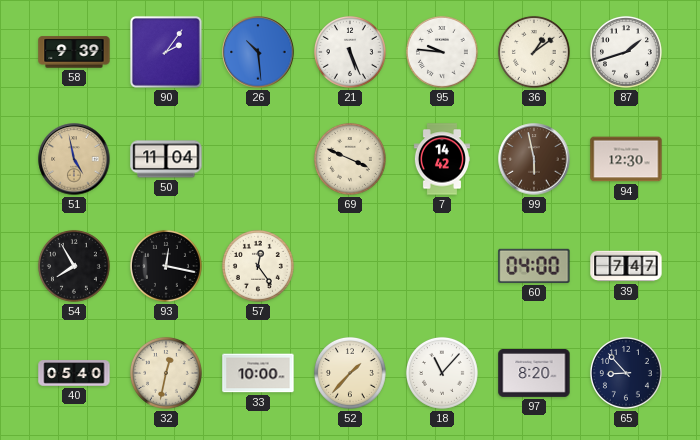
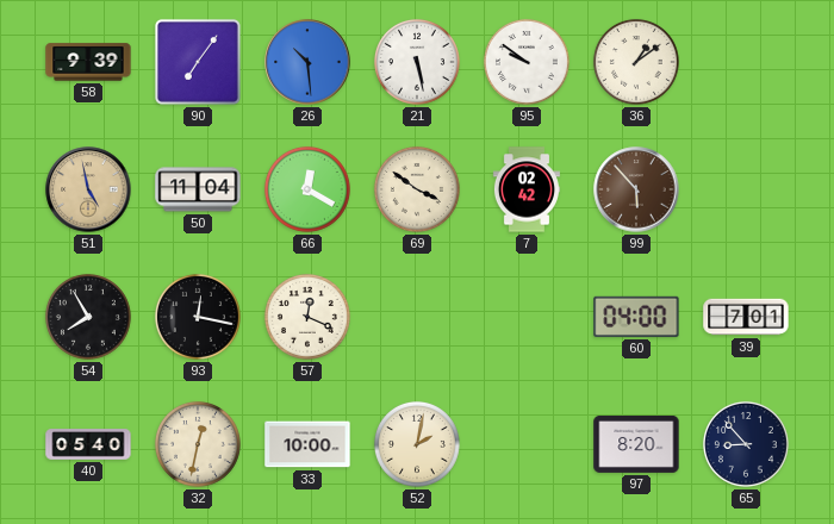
90: 2:06 -> 7:06
21: 5:26 -> 5:28
95: 9:46 -> 9:51
87: 1:42 -> none
66: none -> 12:20
69: 3:49 -> 3:51
7: 14:42 -> 02:42
99: 5:58 -> 5:53
94: 12:30 -> none
57: 12:24 -> 12:19
39: 7:47 -> 7:01
52: 1:37 -> 2:02
18: 11:07 -> none
